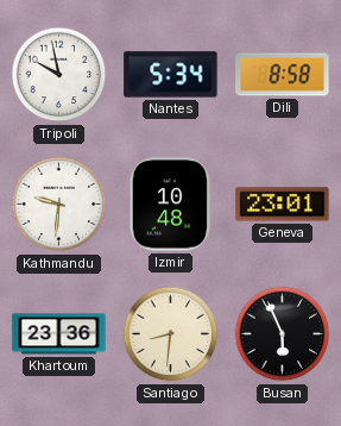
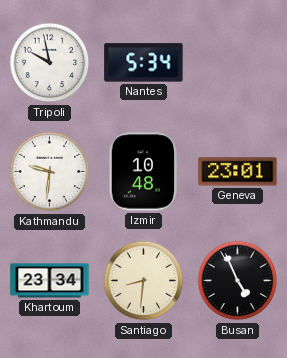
Dili: 8:58 -> none
Khartoum: 23:36 -> 23:34
Busan: 5:56 -> 4:56
